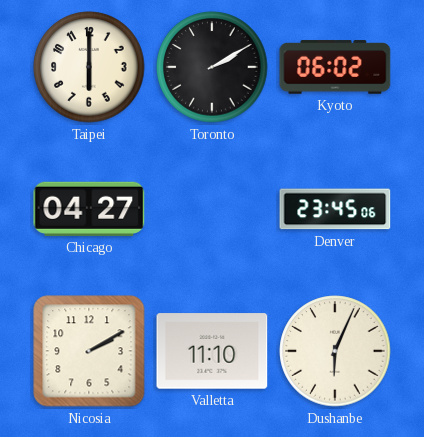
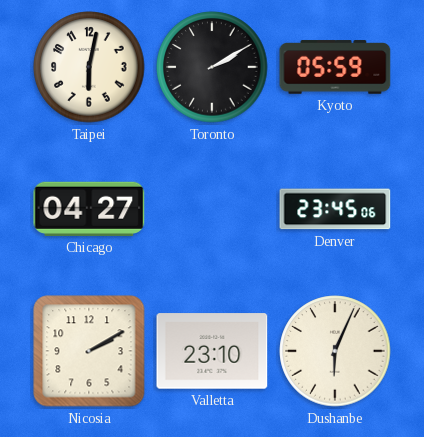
Taipei: 6:00 -> 6:02
Kyoto: 06:02 -> 05:59
Valletta: 11:10 -> 23:10
